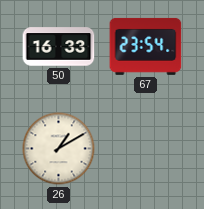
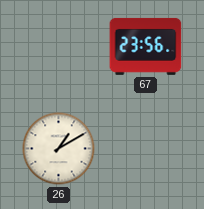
50: 16:33 -> none
67: 23:54 -> 23:56
